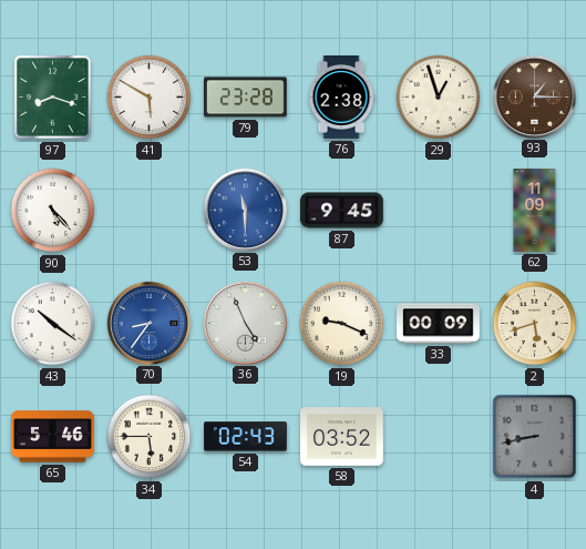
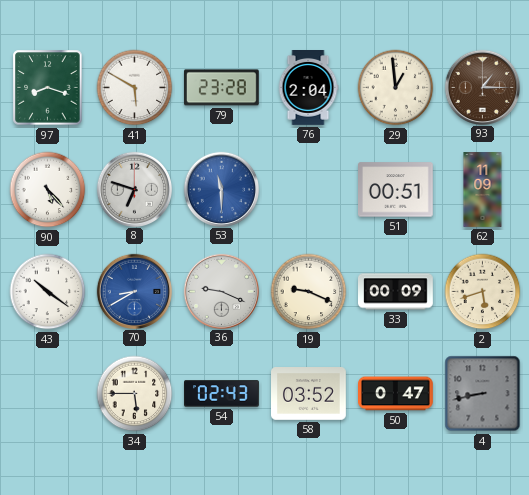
76: 2:38 -> 2:04
29: 12:57 -> 12:59
8: none -> 6:48
87: 9:45 -> none
51: none -> 00:51
70: 8:36 -> 8:40
36: 4:56 -> 9:19
65: 5:46 -> none
50: none -> 0:47
